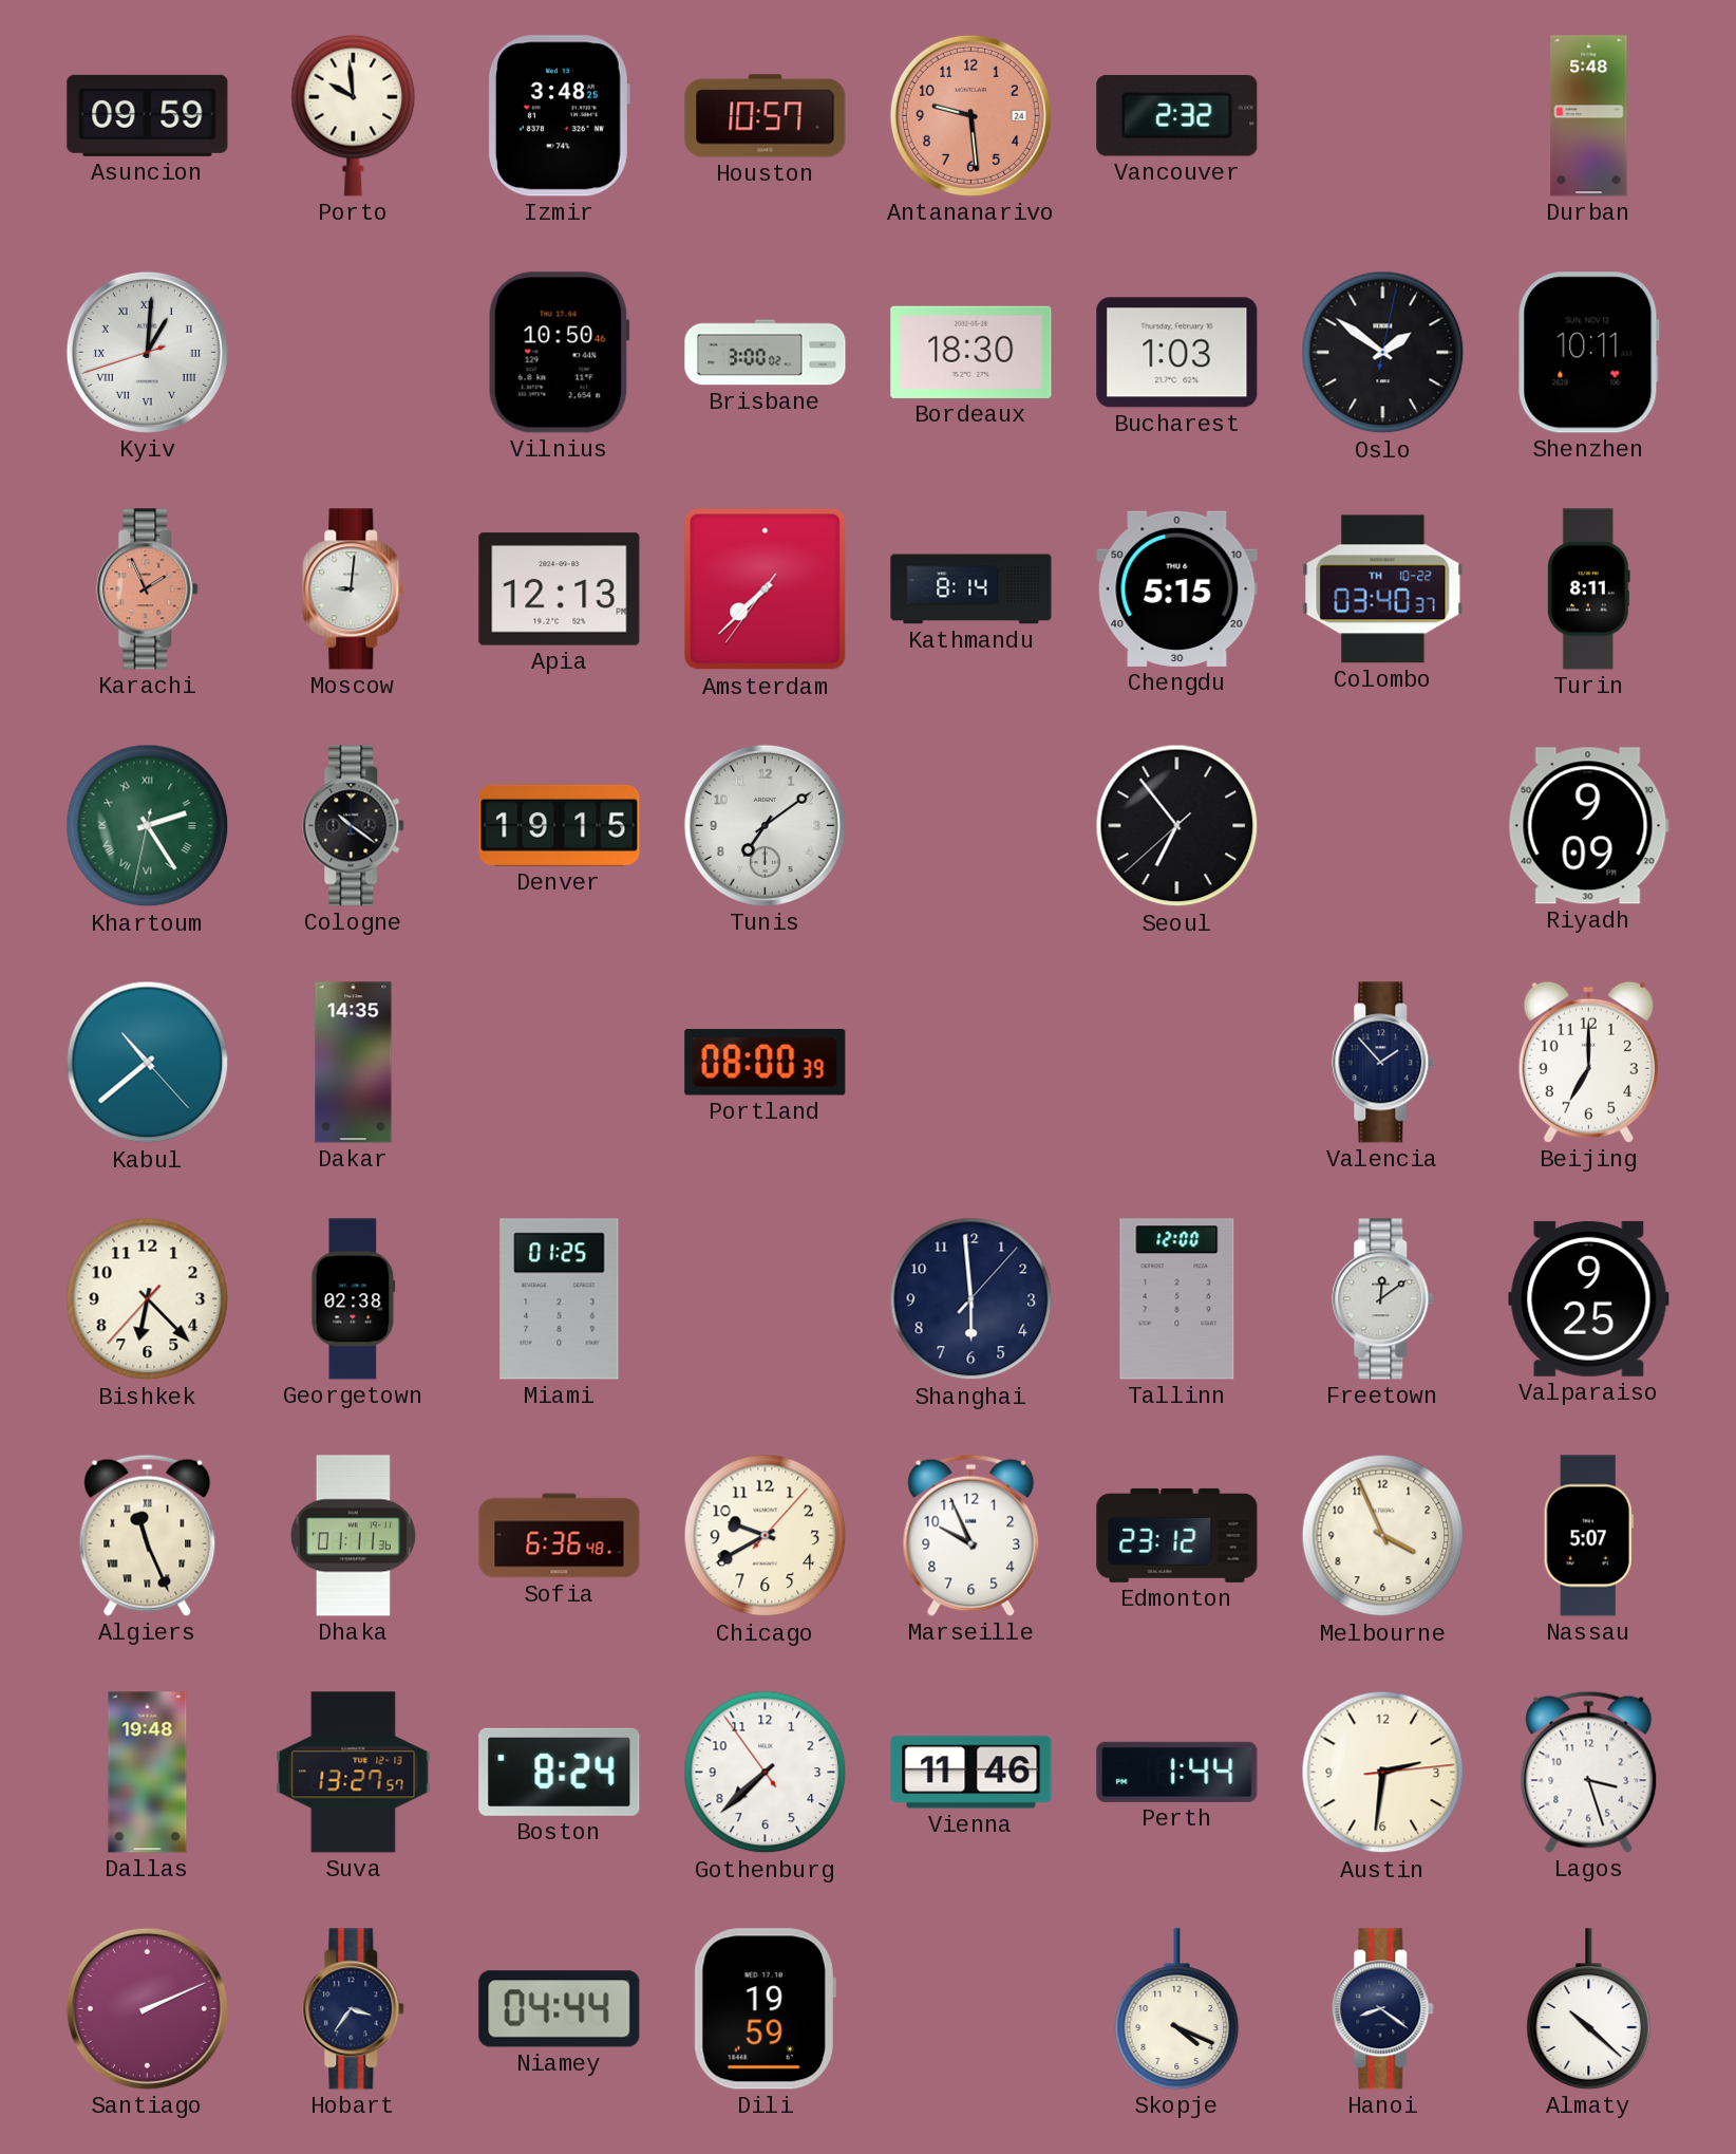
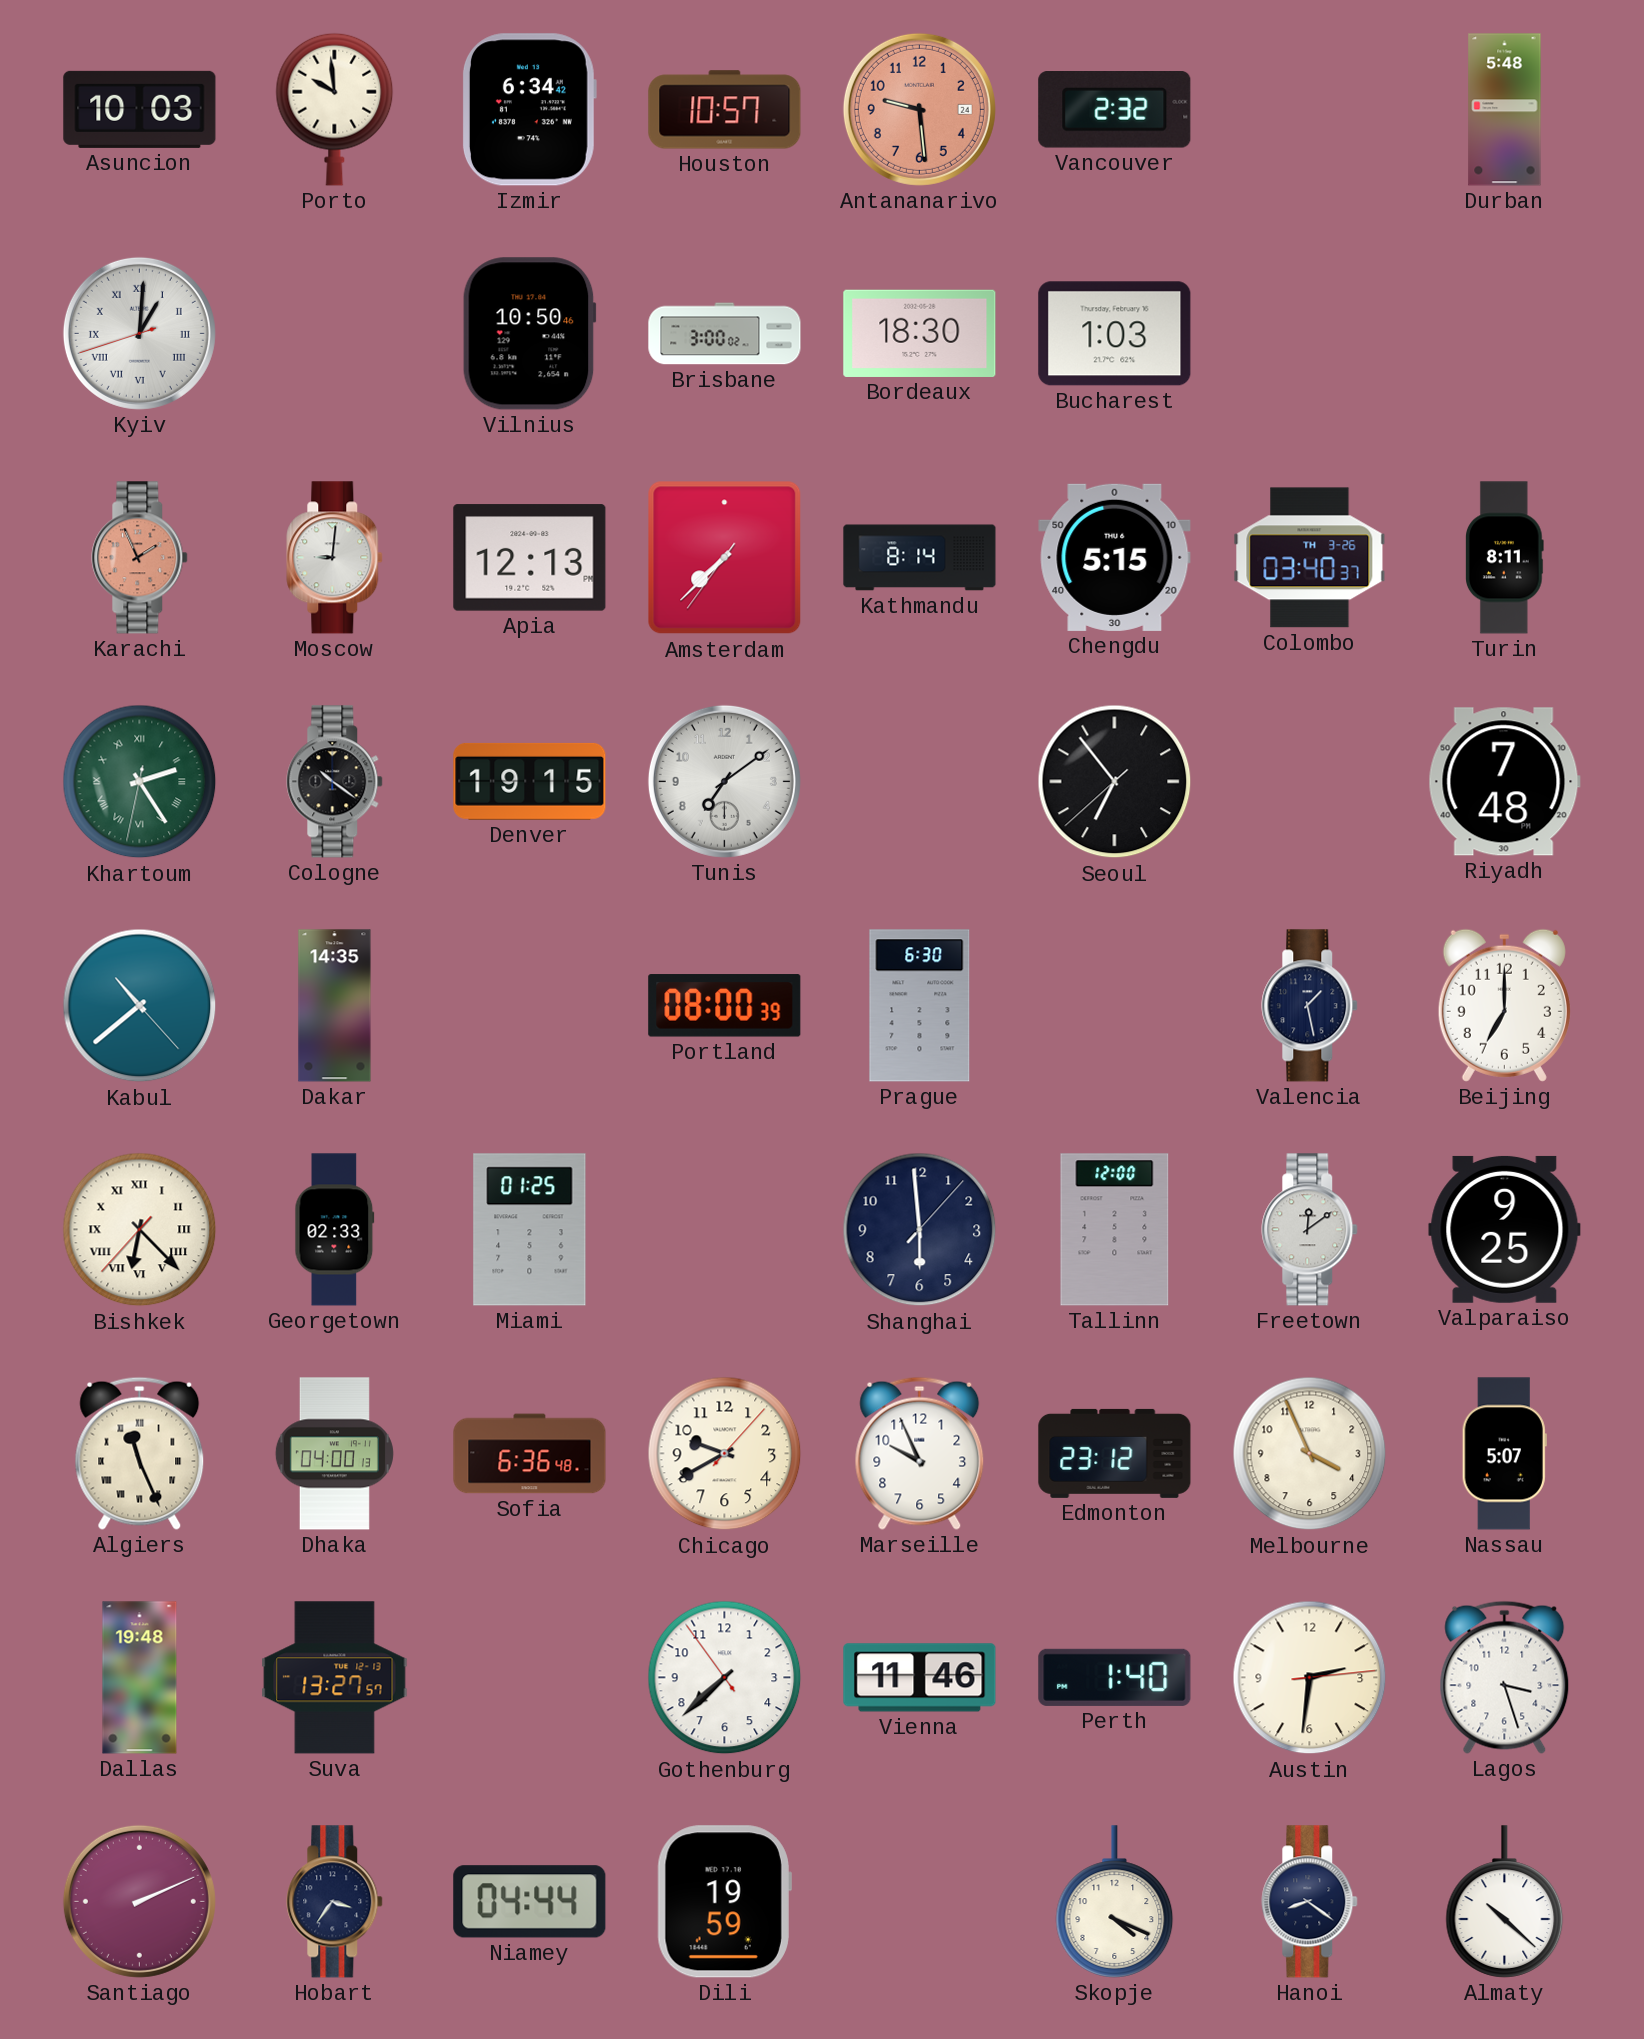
Asuncion: 09:59 -> 10:03
Izmir: 3:48 -> 6:34
Oslo: 1:51 -> none
Shenzhen: 10:11 -> none
Colombo date: TH 10-22 -> TH 3-26
Riyadh: 9:09 -> 7:48
Prague: none -> 6:30
Valencia: 1:53 -> 1:28
Bishkek numerals: Arabic -> Roman
Georgetown: 02:38 -> 02:33
Dhaka: 01:11 -> 04:00
Boston: 8:24 -> none
Perth: 1:44 -> 1:40
